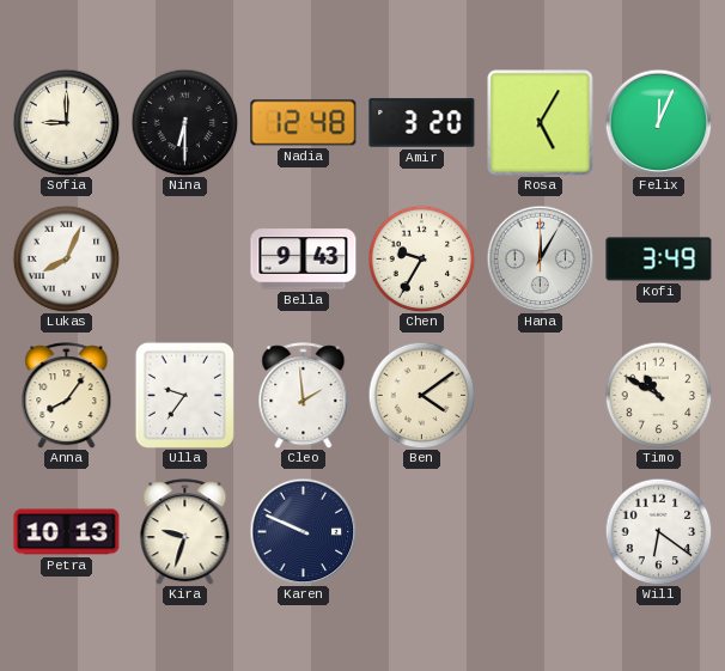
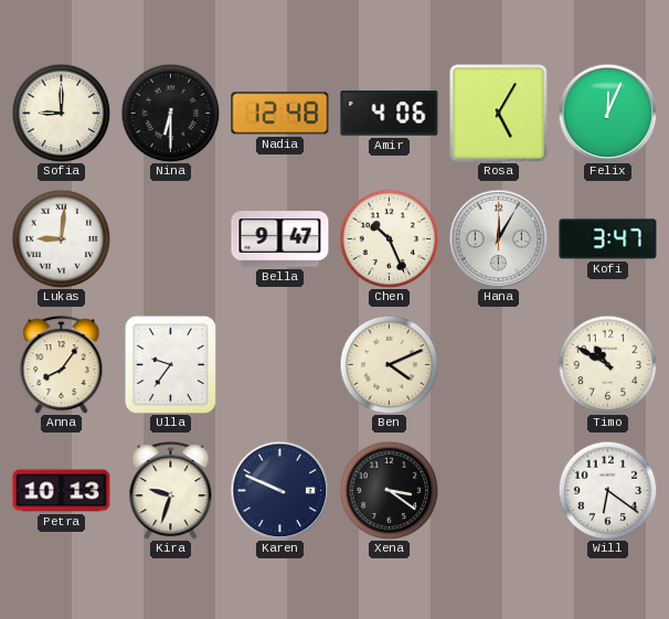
Amir: 3:20 -> 4:06
Lukas: 8:04 -> 9:01
Bella: 9:43 -> 9:47
Chen: 9:35 -> 10:26
Kofi: 3:49 -> 3:47
Cleo: 1:59 -> none
Ben: 4:09 -> 4:11
Xena: none -> 3:21
